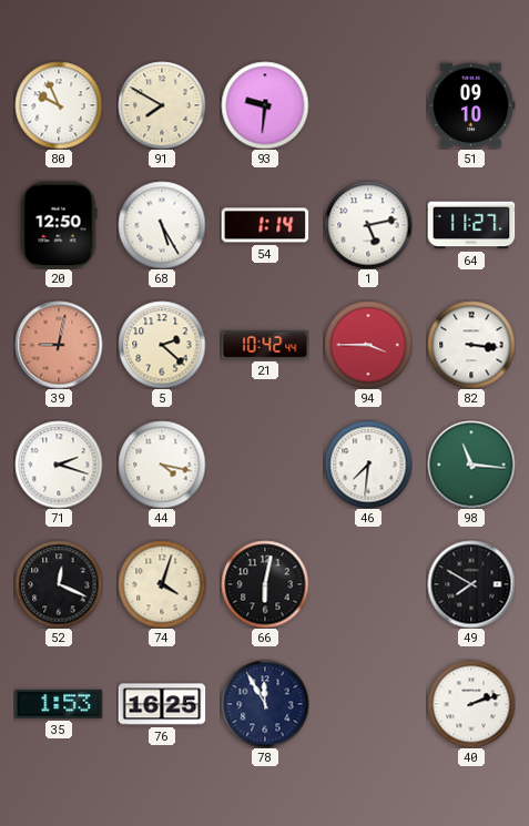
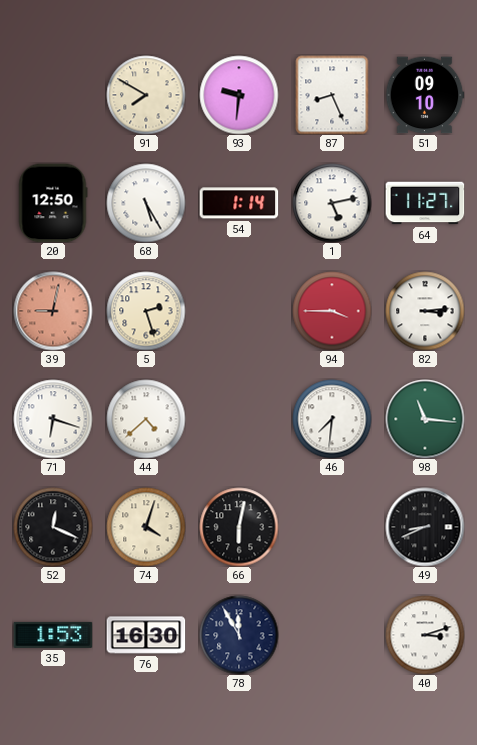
80: 9:56 -> none
87: none -> 8:26
5: 2:22 -> 2:27
21: 10:42 -> none
82: 3:16 -> 3:14
71: 2:18 -> 6:18
44: 4:17 -> 4:38
49: 7:50 -> 8:41
76: 16:25 -> 16:30
40: 2:12 -> 3:12
